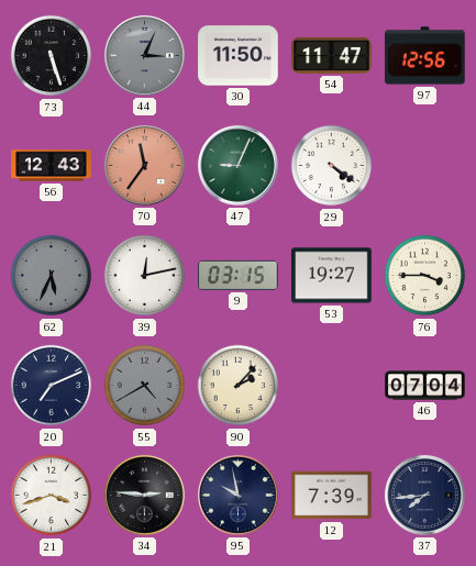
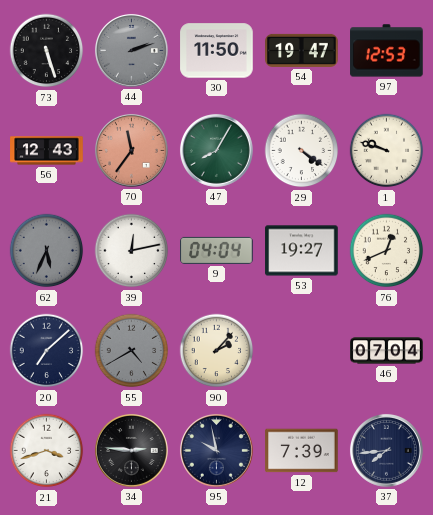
44: 3:04 -> 2:12
54: 11:47 -> 19:47
97: 12:56 -> 12:53
47: 9:04 -> 8:05
1: none -> 9:48
9: 03:15 -> 04:04
76: 3:45 -> 12:41
20: 7:11 -> 7:08
